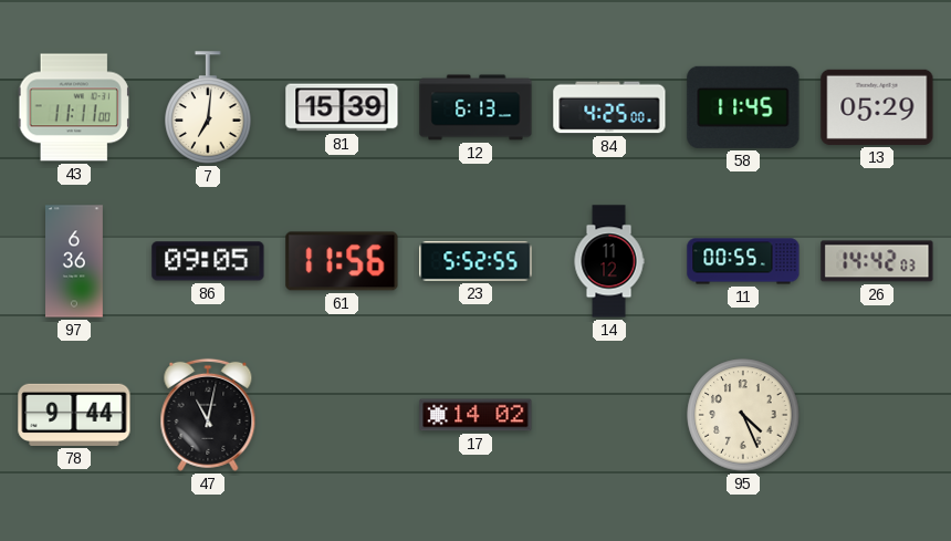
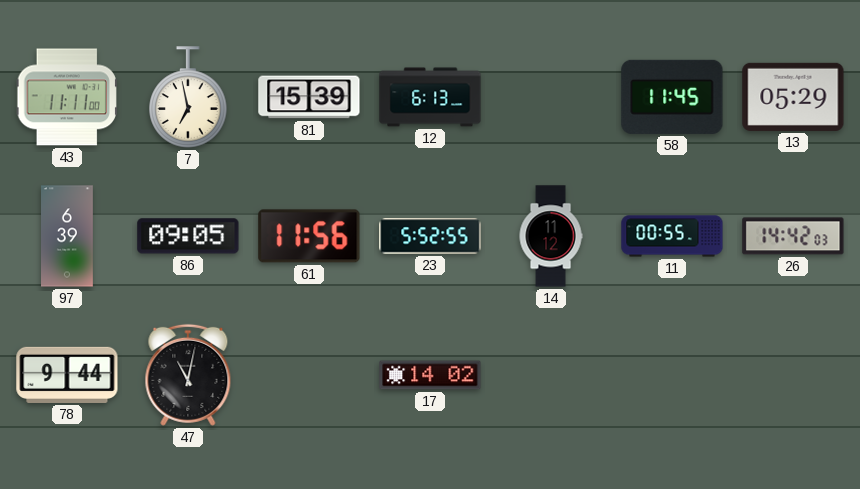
7: 7:01 -> 6:58
84: 4:25 -> none
97: 6:36 -> 6:39
95: 4:26 -> none
